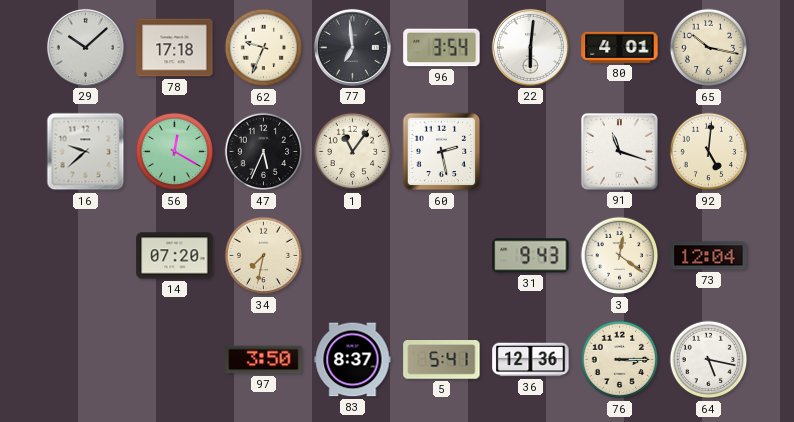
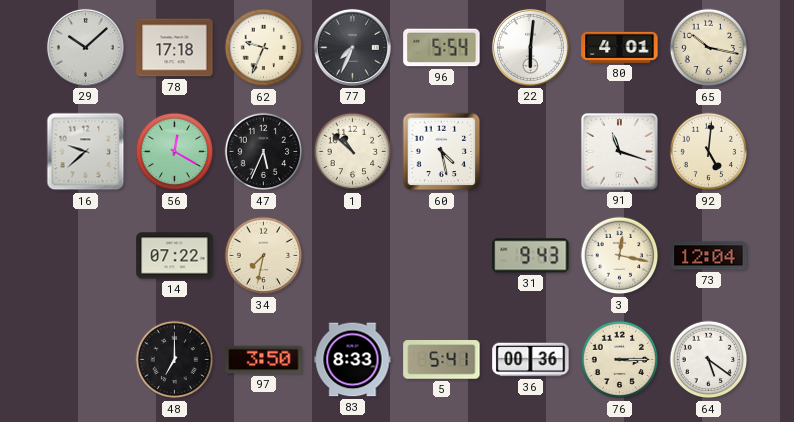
77: 6:59 -> 7:34
96: 3:54 -> 5:54
1: 11:06 -> 10:52
60: 2:28 -> 4:28
14: 07:20 -> 07:22
3: 12:21 -> 12:17
48: none -> 7:00
83: 8:37 -> 8:33
36: 12:36 -> 00:36
64: 5:17 -> 5:21
